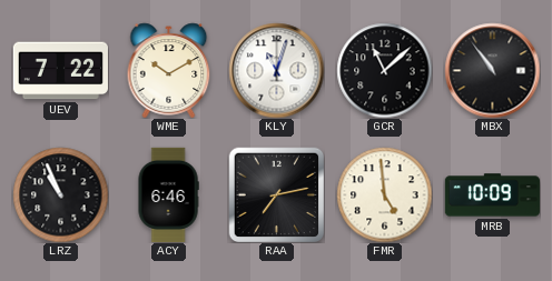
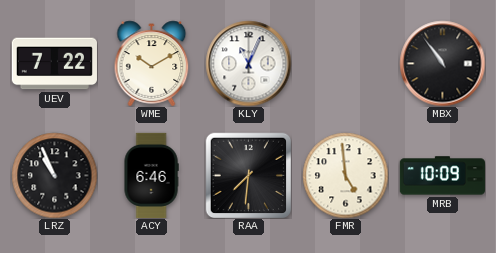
KLY: 11:03 -> 11:04
GCR: 11:08 -> none
RAA: 7:13 -> 7:31
